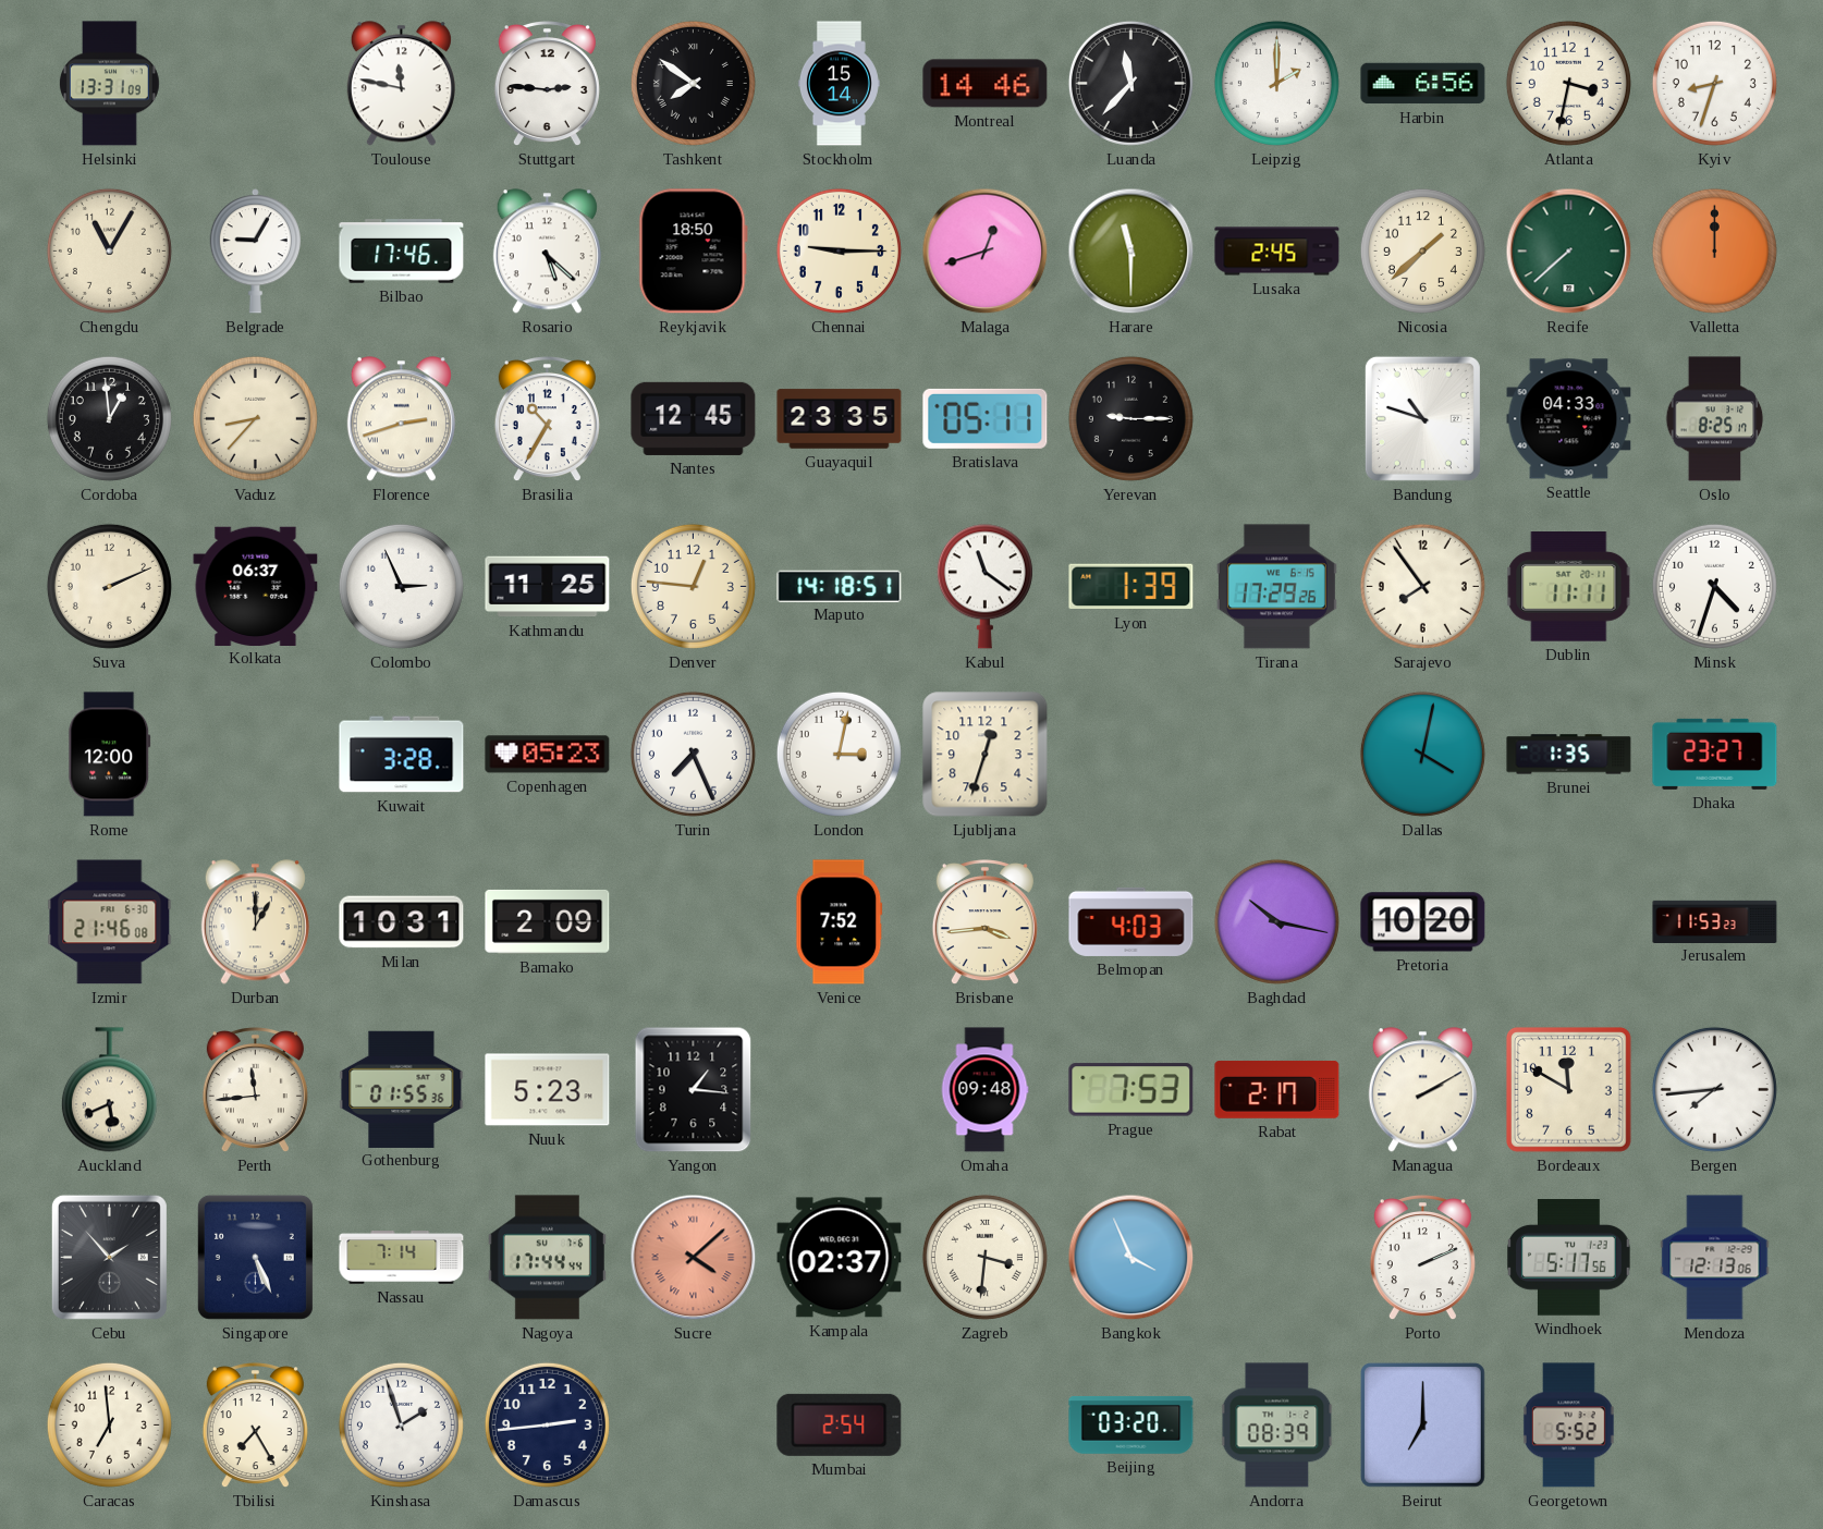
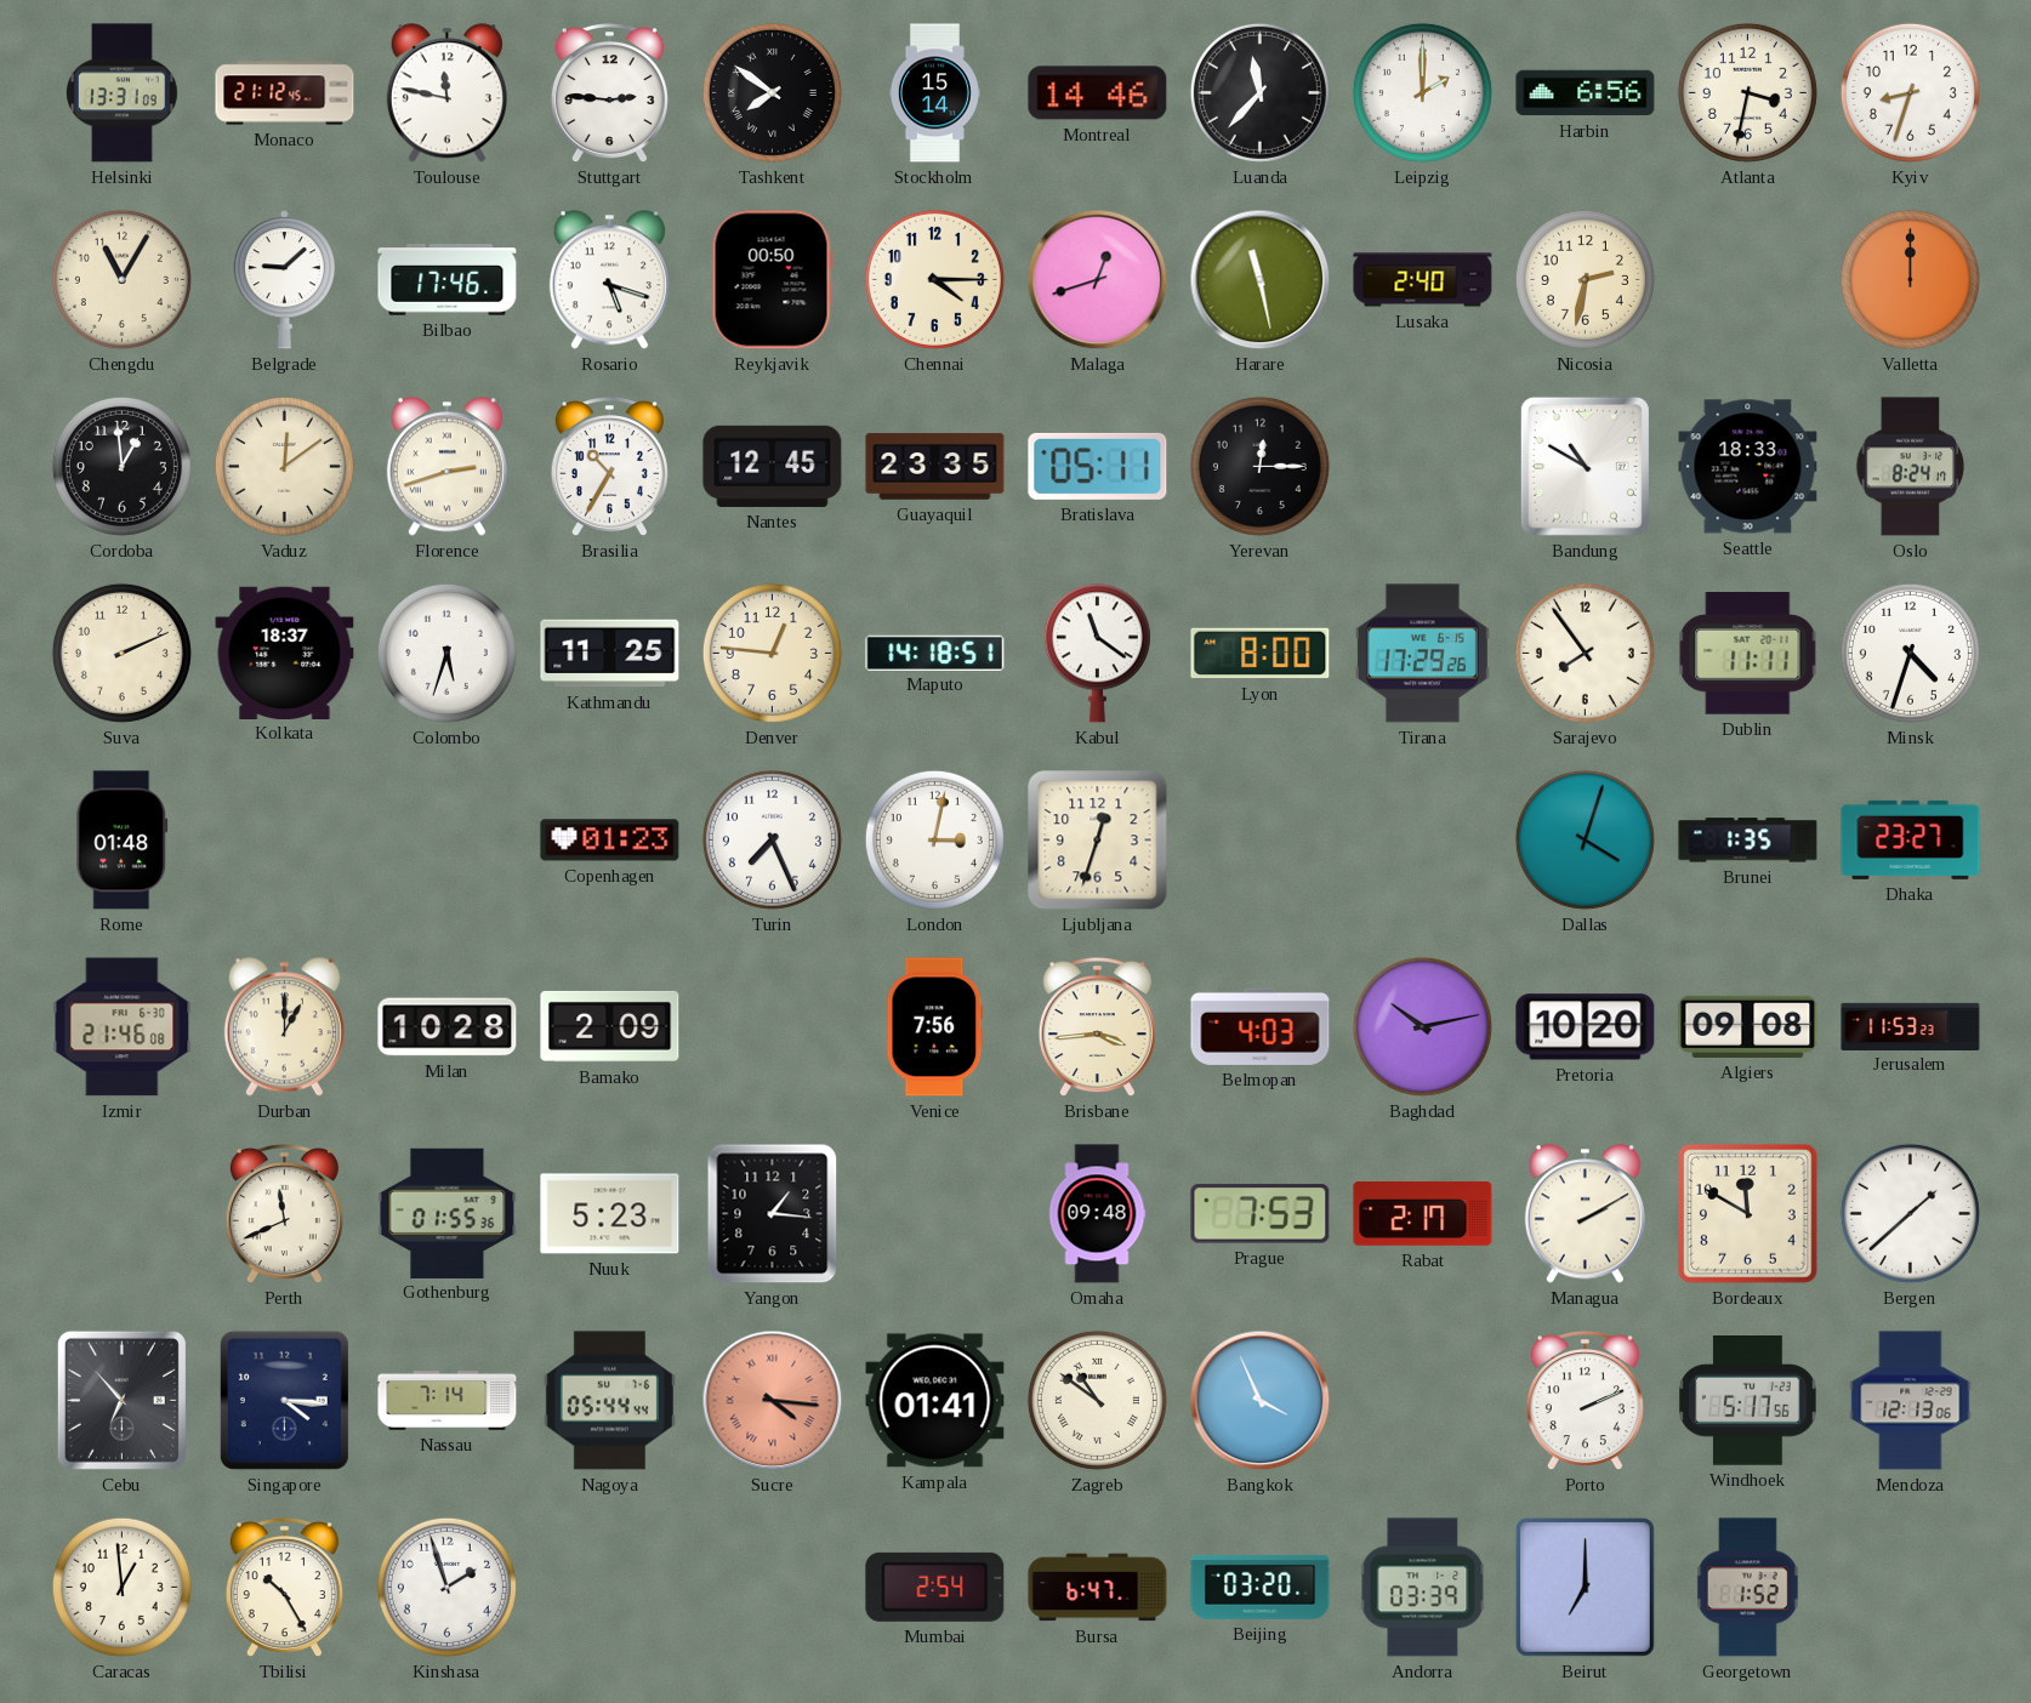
Monaco: none -> 21:12
Belgrade: 9:05 -> 9:08
Rosario: 5:22 -> 5:18
Reykjavik: 18:50 -> 00:50
Chennai: 9:15 -> 4:15
Harare: 11:30 -> 11:28
Lusaka: 2:45 -> 2:40
Nicosia: 1:38 -> 2:32
Recife: 7:38 -> none
Vaduz: 8:37 -> 12:09
Yerevan: 9:15 -> 12:15
Bandung: 10:48 -> 10:50
Seattle: 04:33 -> 18:33
Oslo: 8:25 -> 8:24
Kolkata: 06:37 -> 18:37
Colombo: 2:56 -> 5:33
Lyon: 1:39 -> 8:00
Rome: 12:00 -> 01:48
Kuwait: 3:28 -> none
Copenhagen: 05:23 -> 01:23
Dallas: 4:02 -> 4:03
Milan: 10:31 -> 10:28
Venice: 7:52 -> 7:56
Baghdad: 10:17 -> 10:13
Algiers: none -> 09:08
Auckland: 5:41 -> none
Perth: 11:44 -> 11:41
Bergen: 7:44 -> 1:38
Cebu: 1:53 -> 6:53
Singapore: 5:26 -> 4:16
Nagoya: 17:44 -> 05:44
Sucre: 4:08 -> 4:16
Kampala: 02:37 -> 01:41
Zagreb: 3:31 -> 10:51
Caracas: 6:59 -> 12:59
Tbilisi: 7:25 -> 10:25
Damascus: 2:44 -> none
Bursa: none -> 6:47
Andorra: 08:39 -> 03:39
Georgetown: 5:52 -> 1:52
